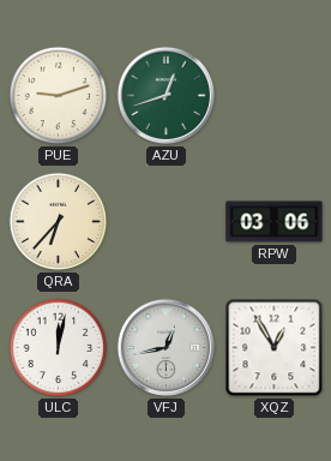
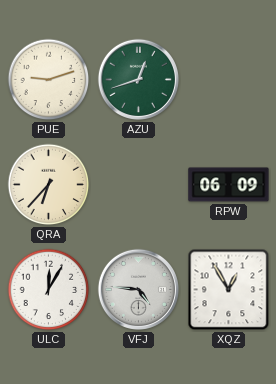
RPW: 03:06 -> 06:09
ULC: 12:02 -> 12:05
VFJ: 12:43 -> 4:46
